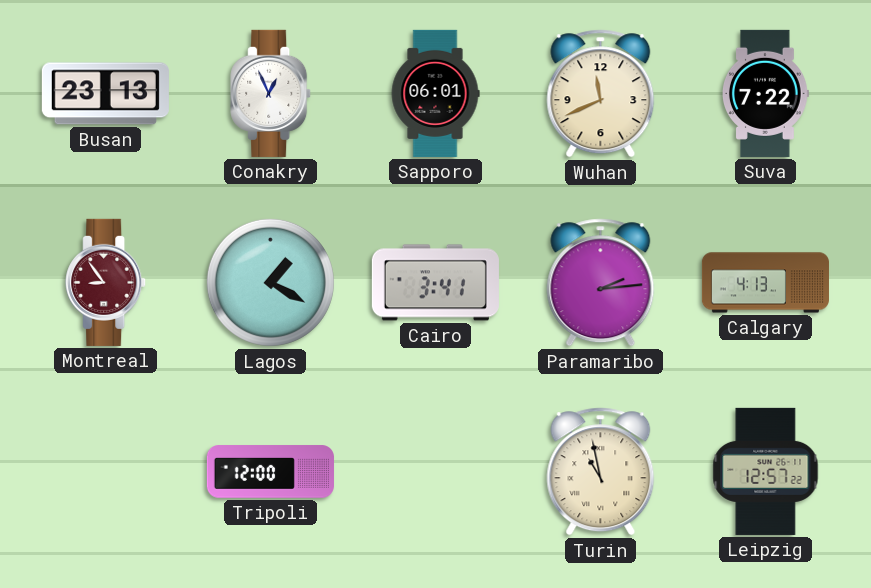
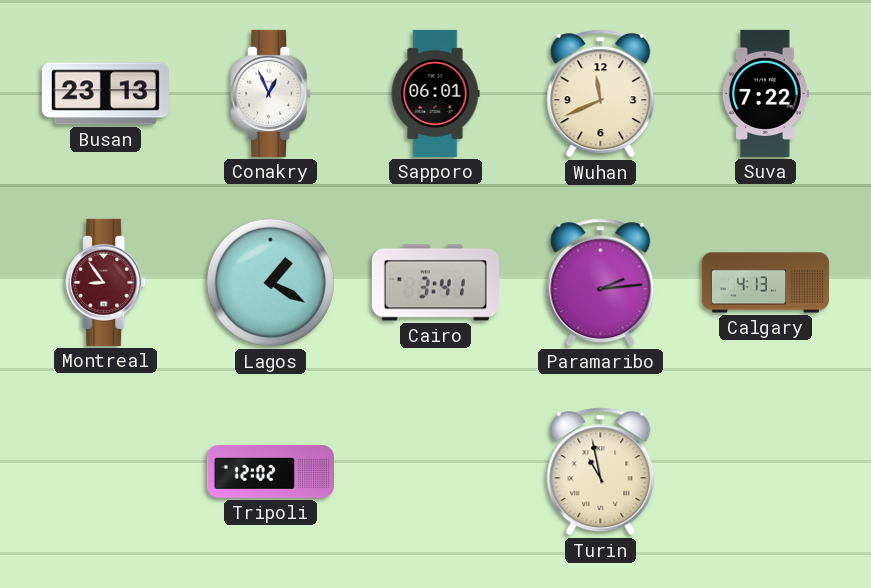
Tripoli: 12:00 -> 12:02
Leipzig: 12:57 -> none
